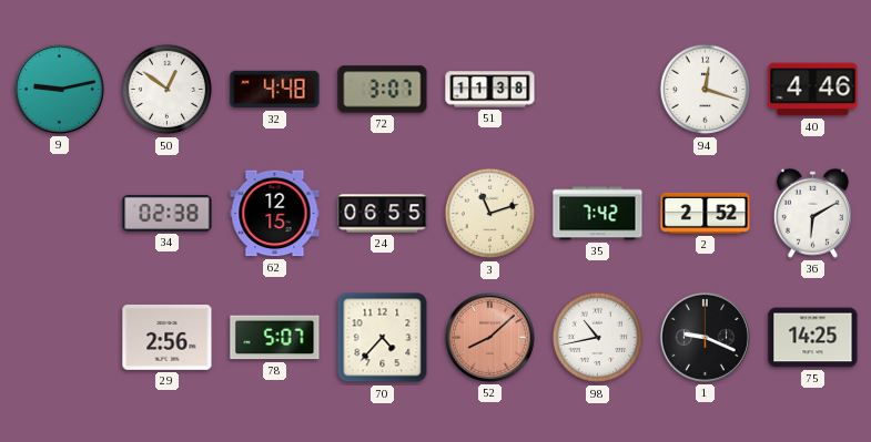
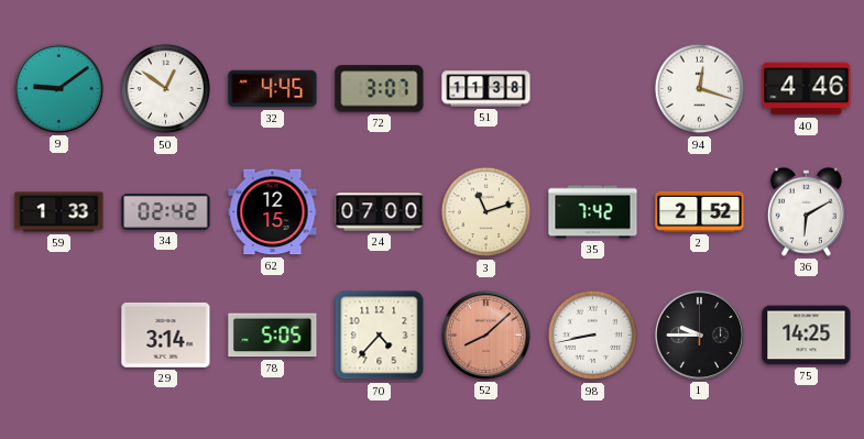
9: 9:13 -> 9:09
32: 4:48 -> 4:45
59: none -> 1:33
34: 02:38 -> 02:42
24: 06:55 -> 07:00
29: 2:56 -> 3:14
78: 5:07 -> 5:05
98: 10:43 -> 8:43
1: 9:19 -> 9:45
